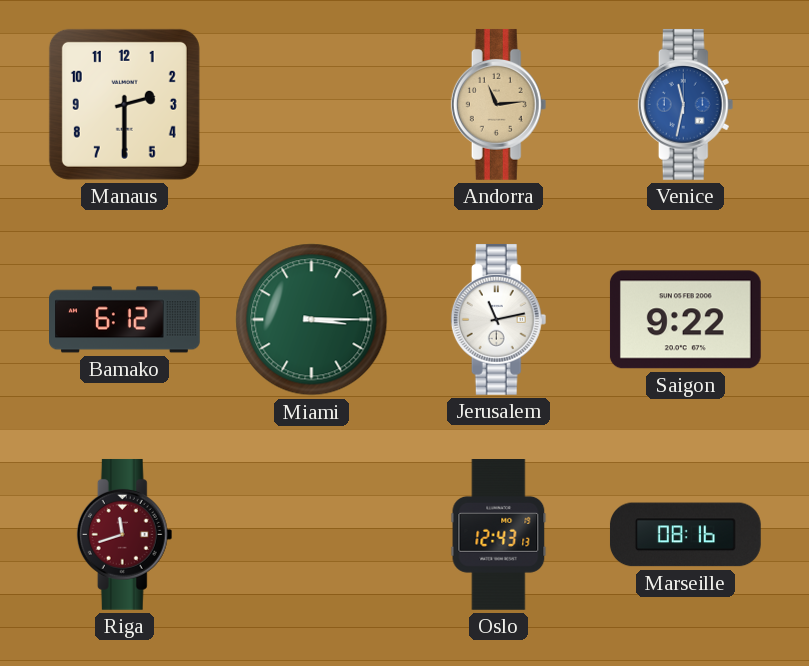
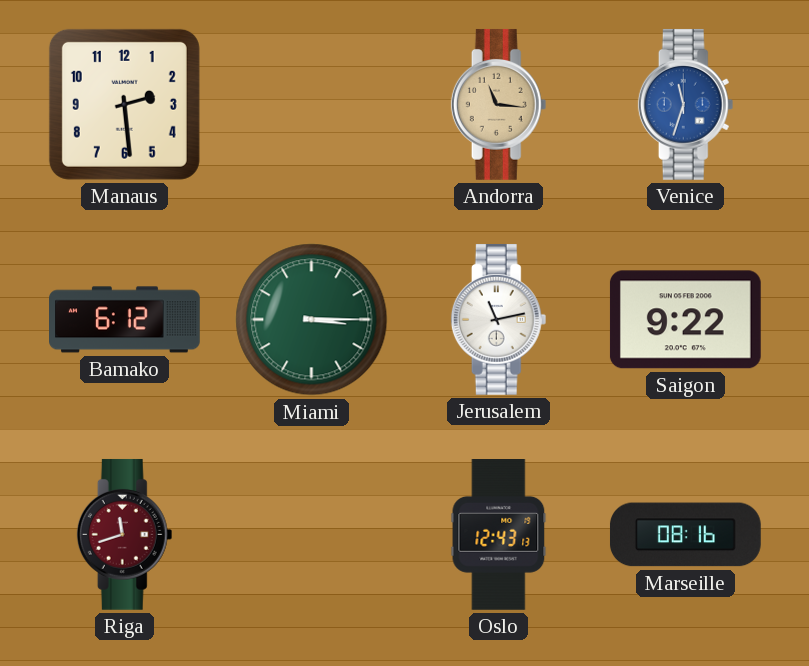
Manaus: 2:30 -> 2:29
Andorra: 11:14 -> 11:16
Venice: 11:32 -> 11:33
